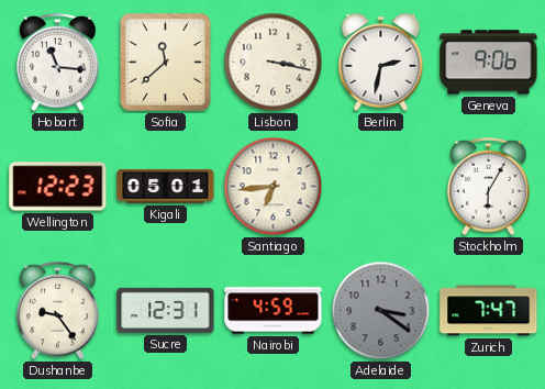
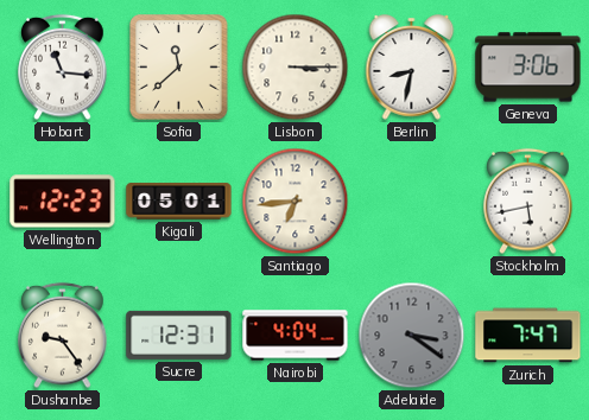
Lisbon: 3:17 -> 3:15
Berlin: 2:32 -> 8:32
Geneva: 9:06 -> 3:06
Stockholm: 6:05 -> 5:43
Nairobi: 4:59 -> 4:04
